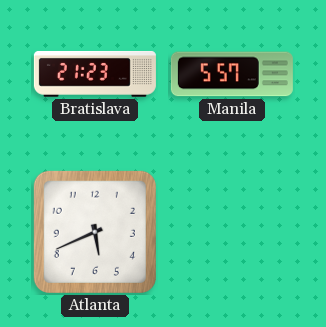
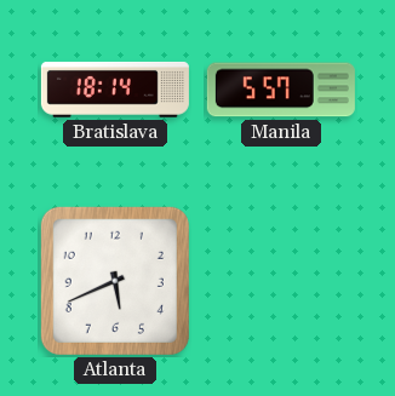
Bratislava: 21:23 -> 18:14
